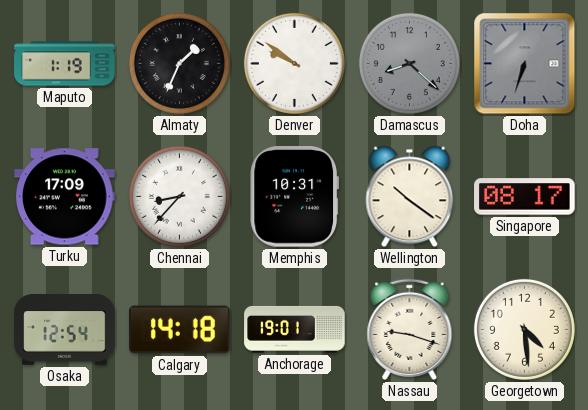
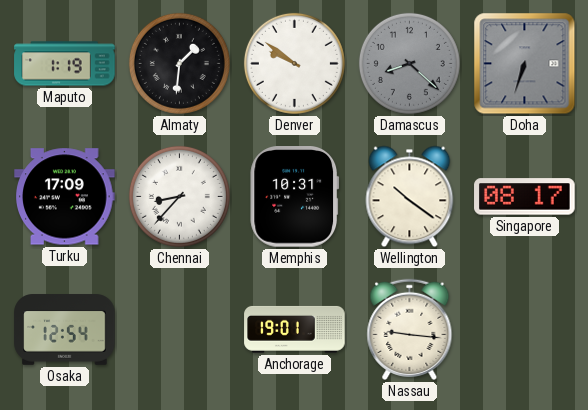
Almaty: 1:34 -> 1:31
Calgary: 14:18 -> none
Nassau: 9:18 -> 9:16
Georgetown: 4:29 -> none
